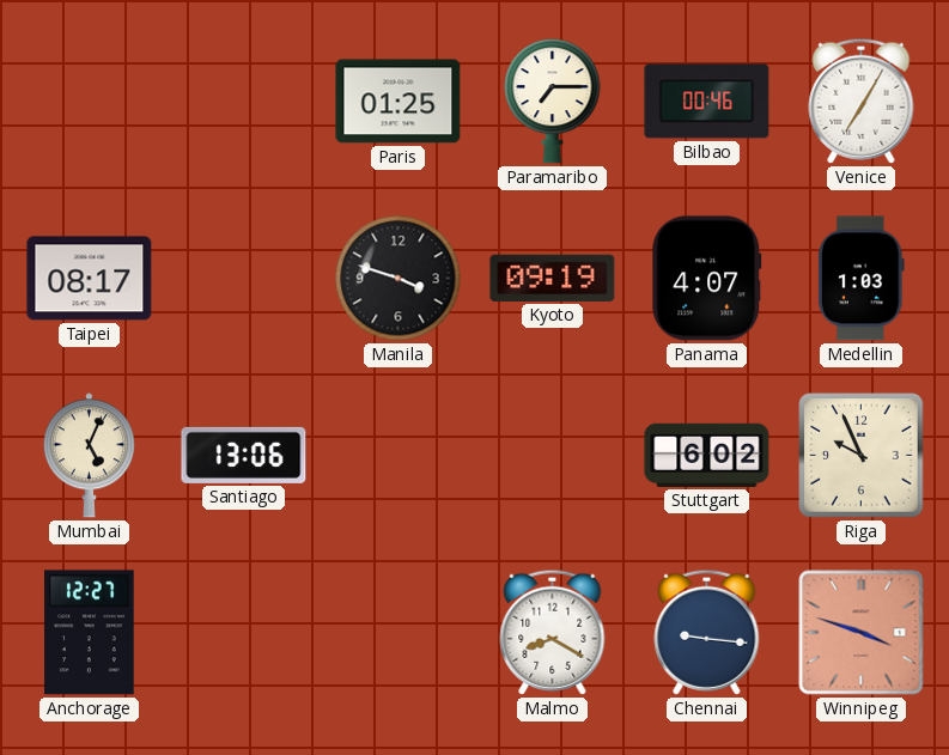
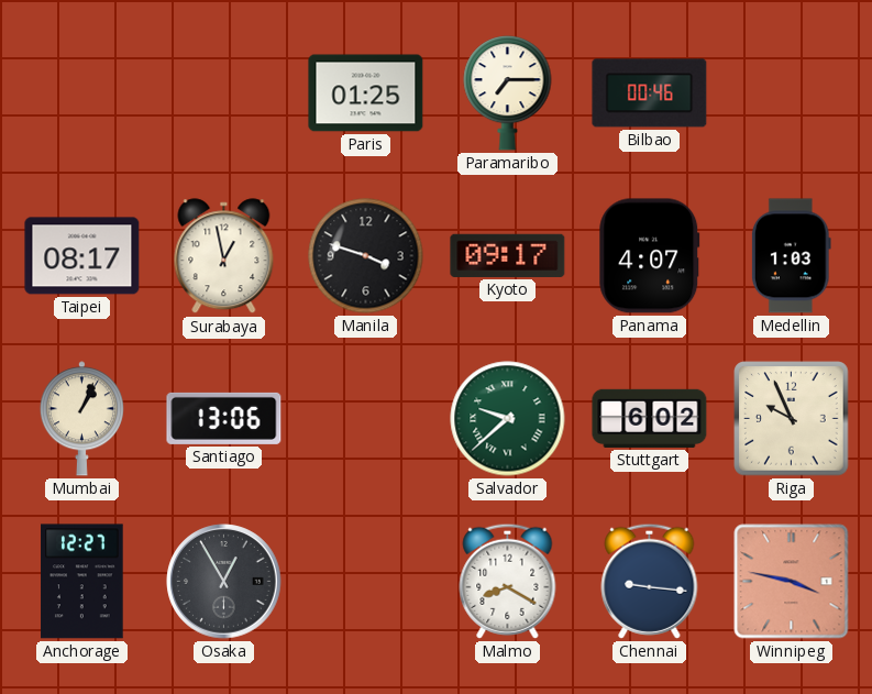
Venice: 7:05 -> none
Surabaya: none -> 12:58
Kyoto: 09:19 -> 09:17
Mumbai: 5:04 -> 1:04
Salvador: none -> 9:38
Osaka: none -> 12:55
Winnipeg: 3:48 -> 3:47
